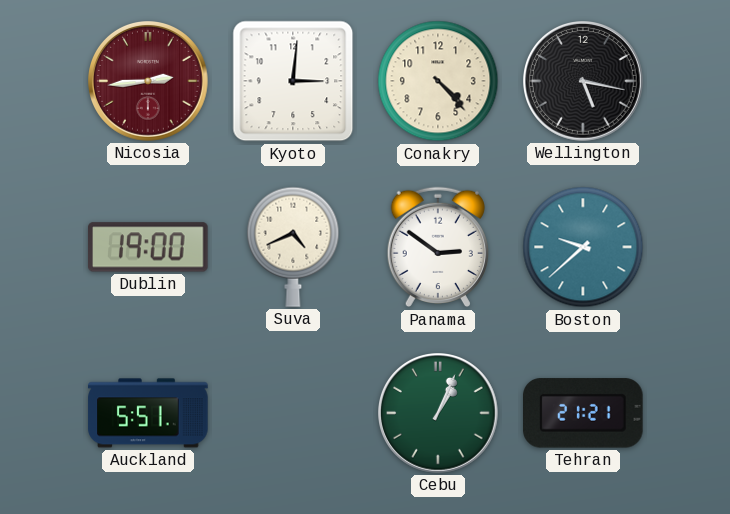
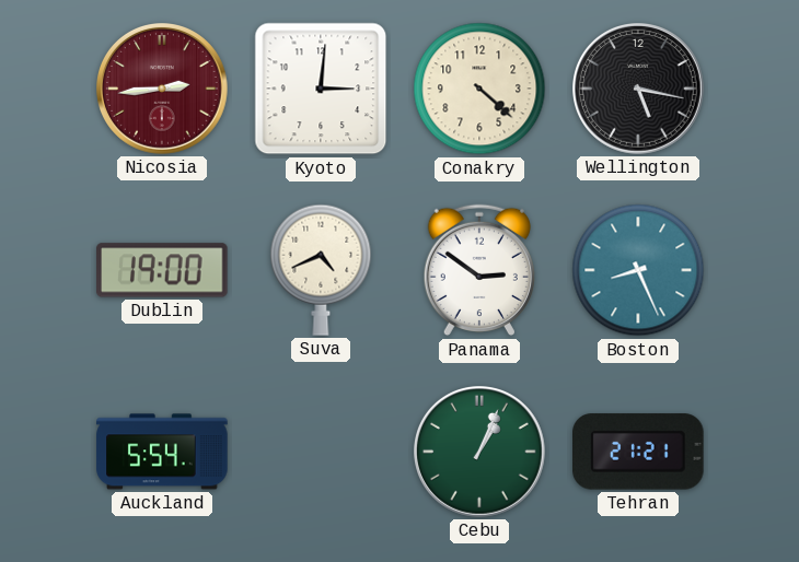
Conakry: 4:23 -> 4:22
Boston: 9:38 -> 8:26
Auckland: 5:51 -> 5:54
